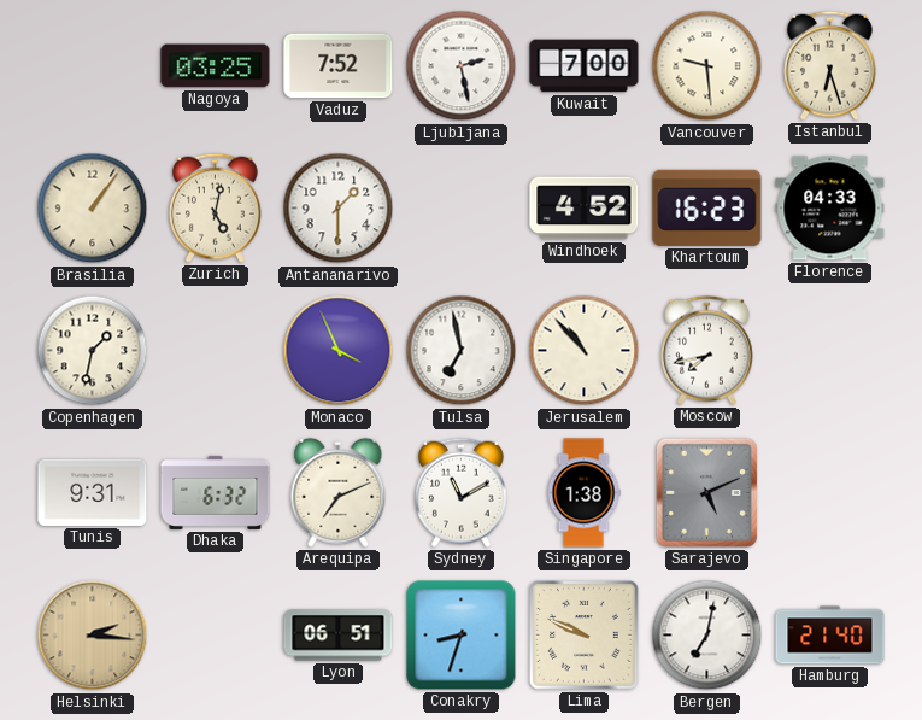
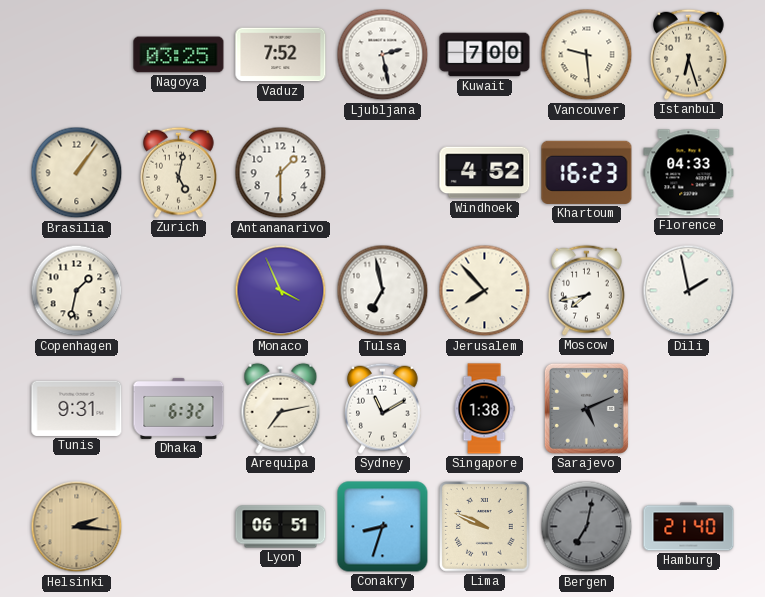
Jerusalem: 10:53 -> 7:53
Dili: none -> 1:58
Arequipa: 7:11 -> 7:13
Bergen dial: white -> grey
